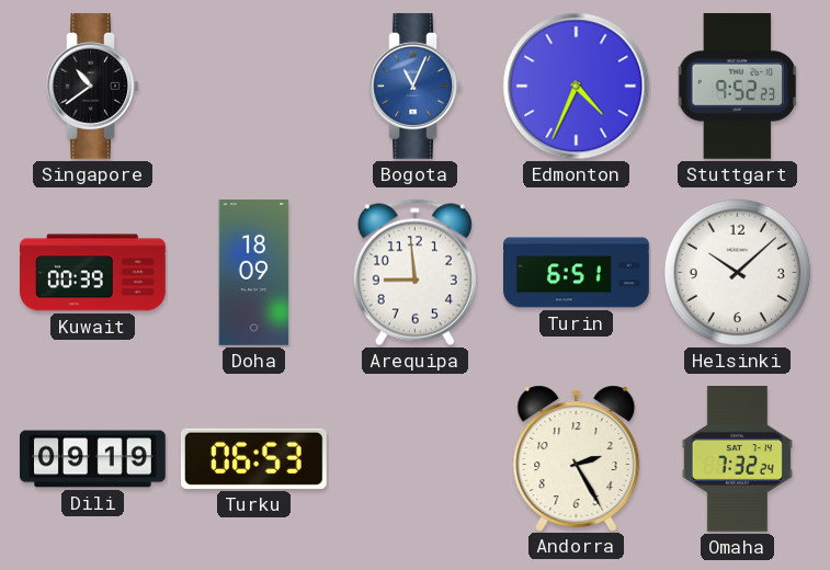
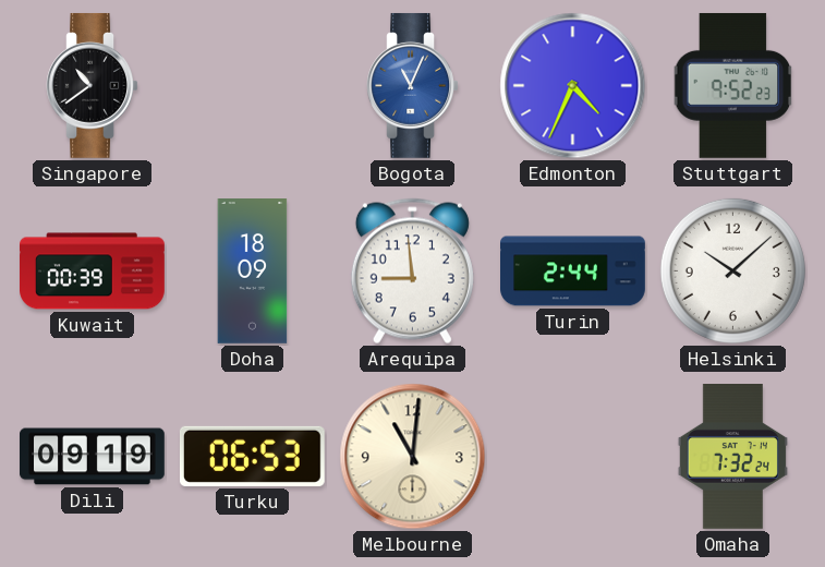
Turin: 6:51 -> 2:44
Melbourne: none -> 11:01
Andorra: 2:25 -> none
